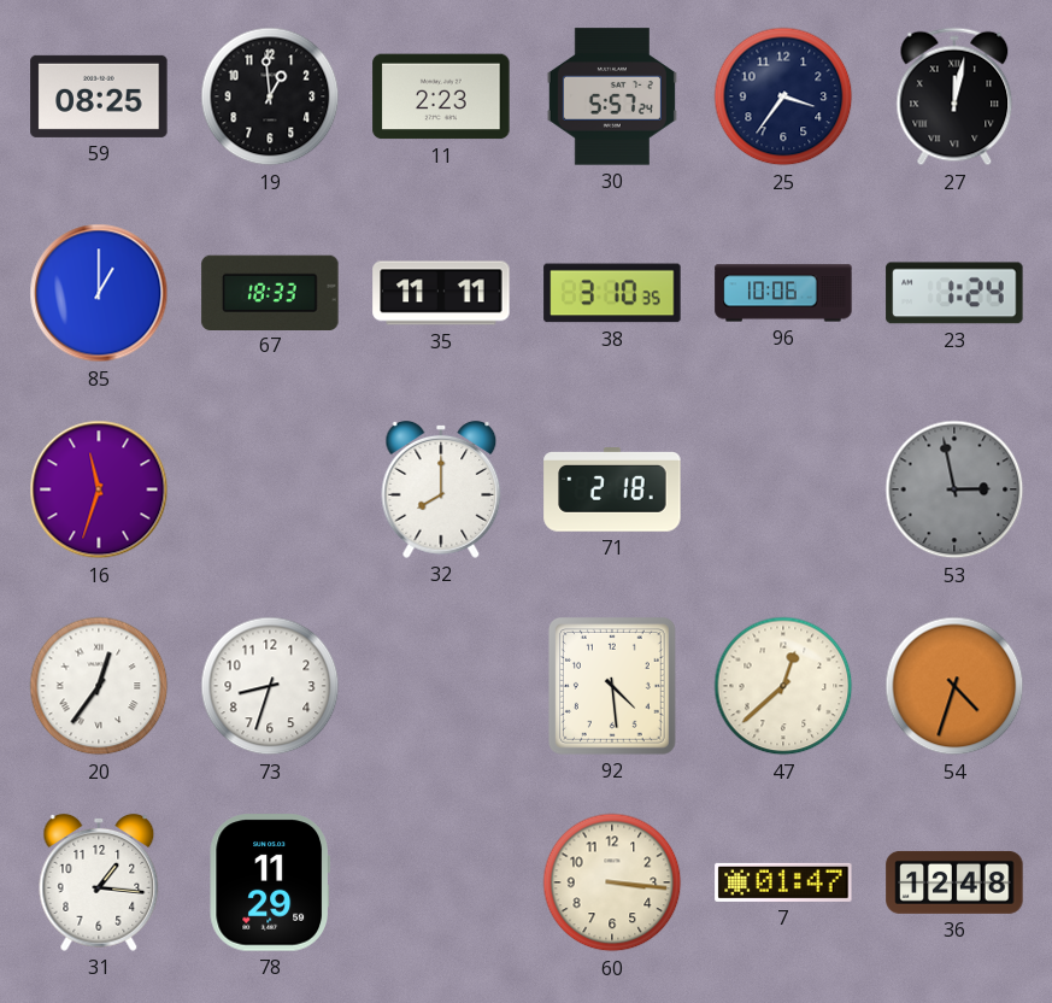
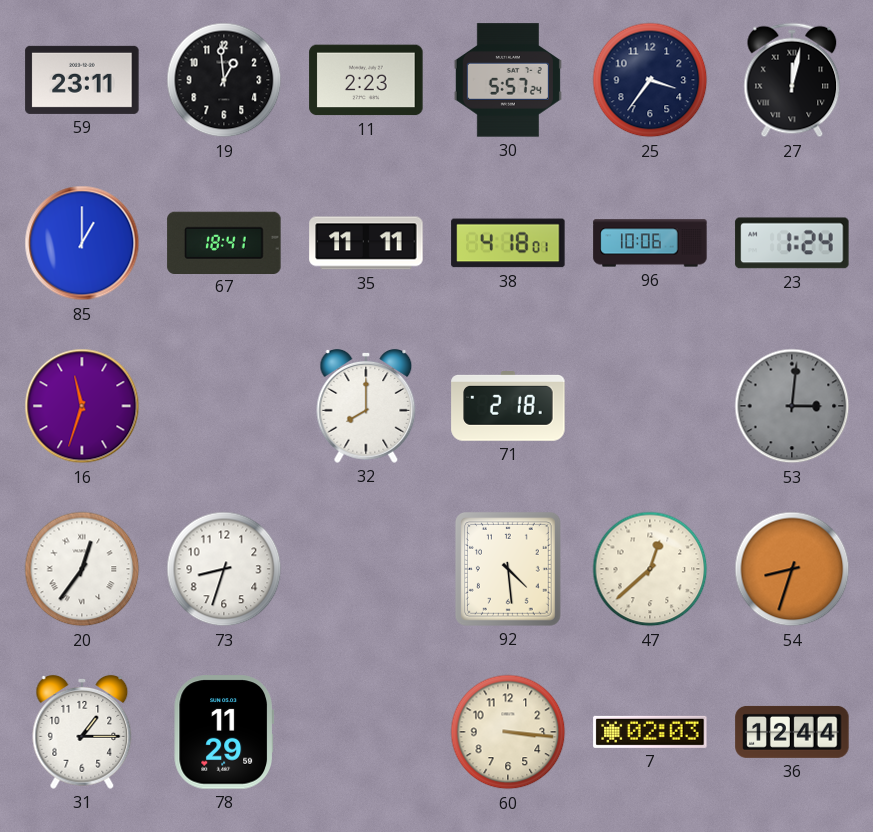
59: 08:25 -> 23:11
67: 18:33 -> 18:41
38: 3:10 -> 4:18
53: 2:58 -> 3:01
54: 4:33 -> 8:33
31: 1:16 -> 1:15
7: 01:47 -> 02:03
36: 12:48 -> 12:44
